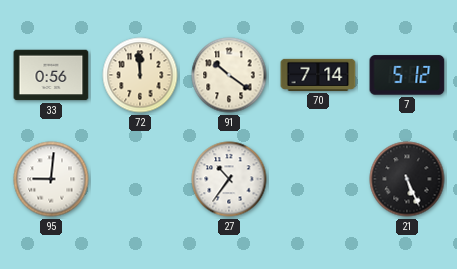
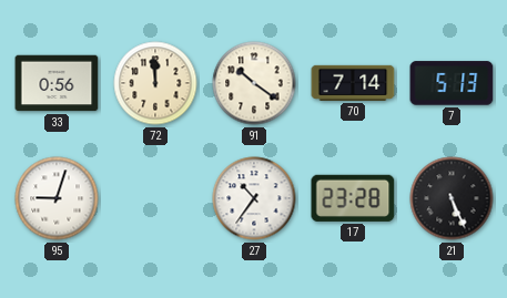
7: 5:12 -> 5:13
95: 9:01 -> 9:03
17: none -> 23:28
